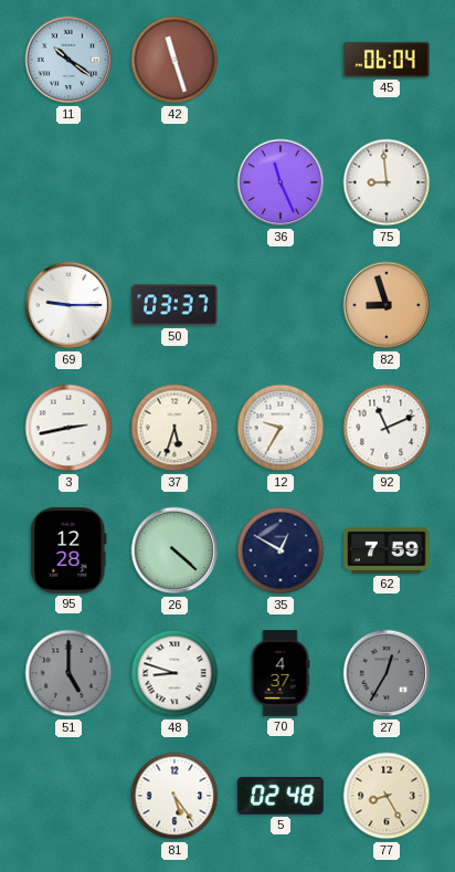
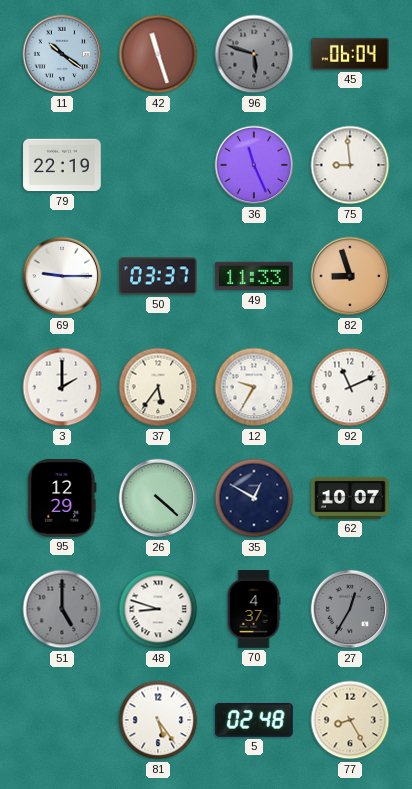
96: none -> 5:48
79: none -> 22:19
49: none -> 11:33
3: 2:43 -> 2:00
37: 5:33 -> 5:36
95: 12:28 -> 12:29
62: 7:59 -> 10:07
